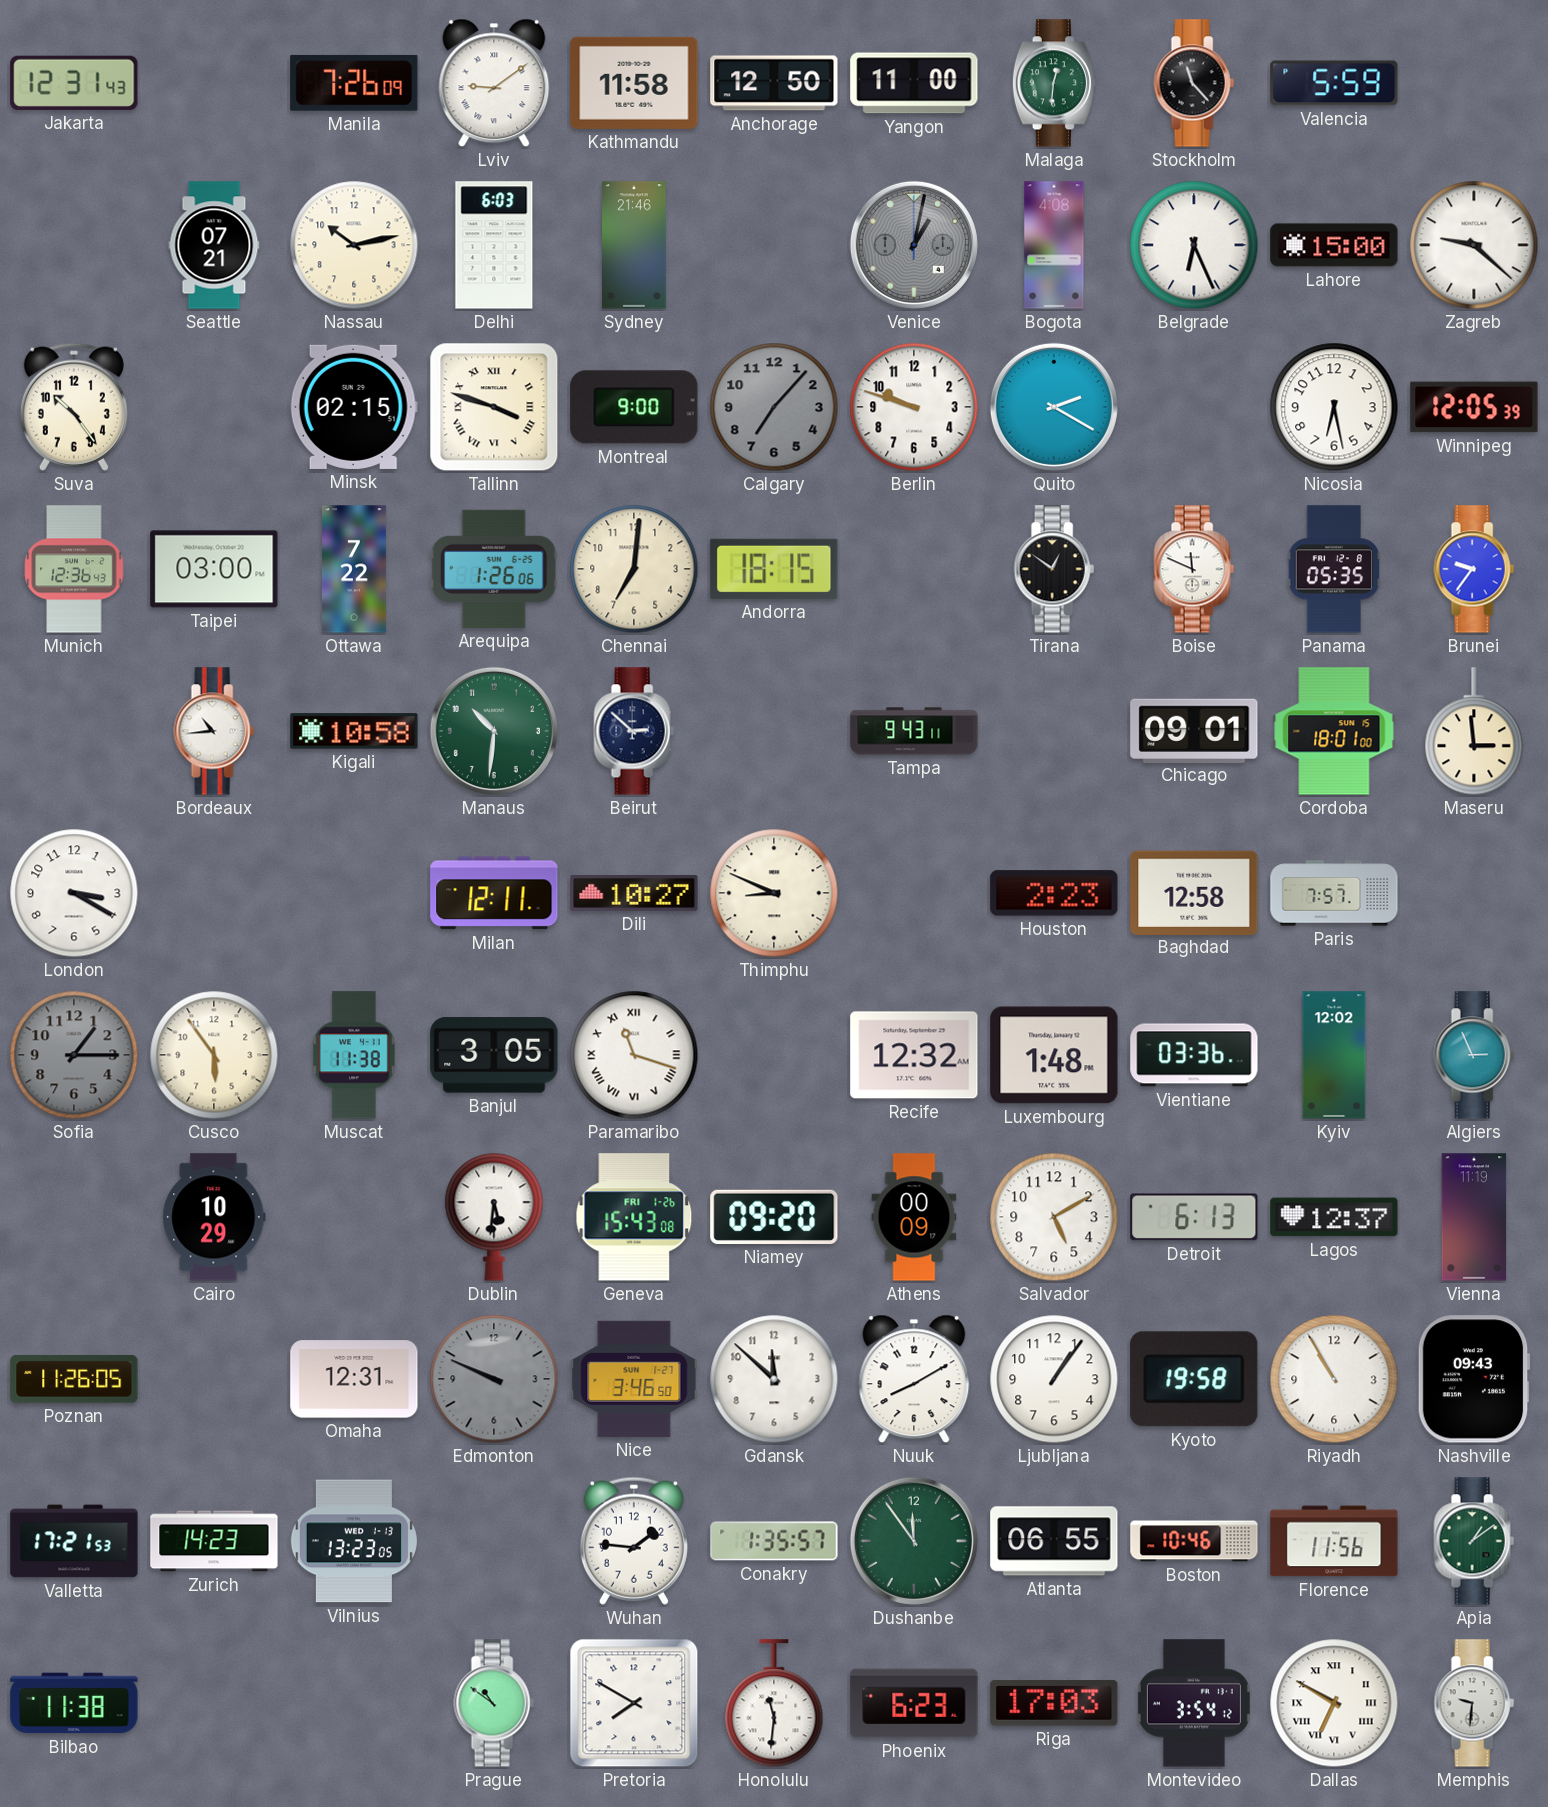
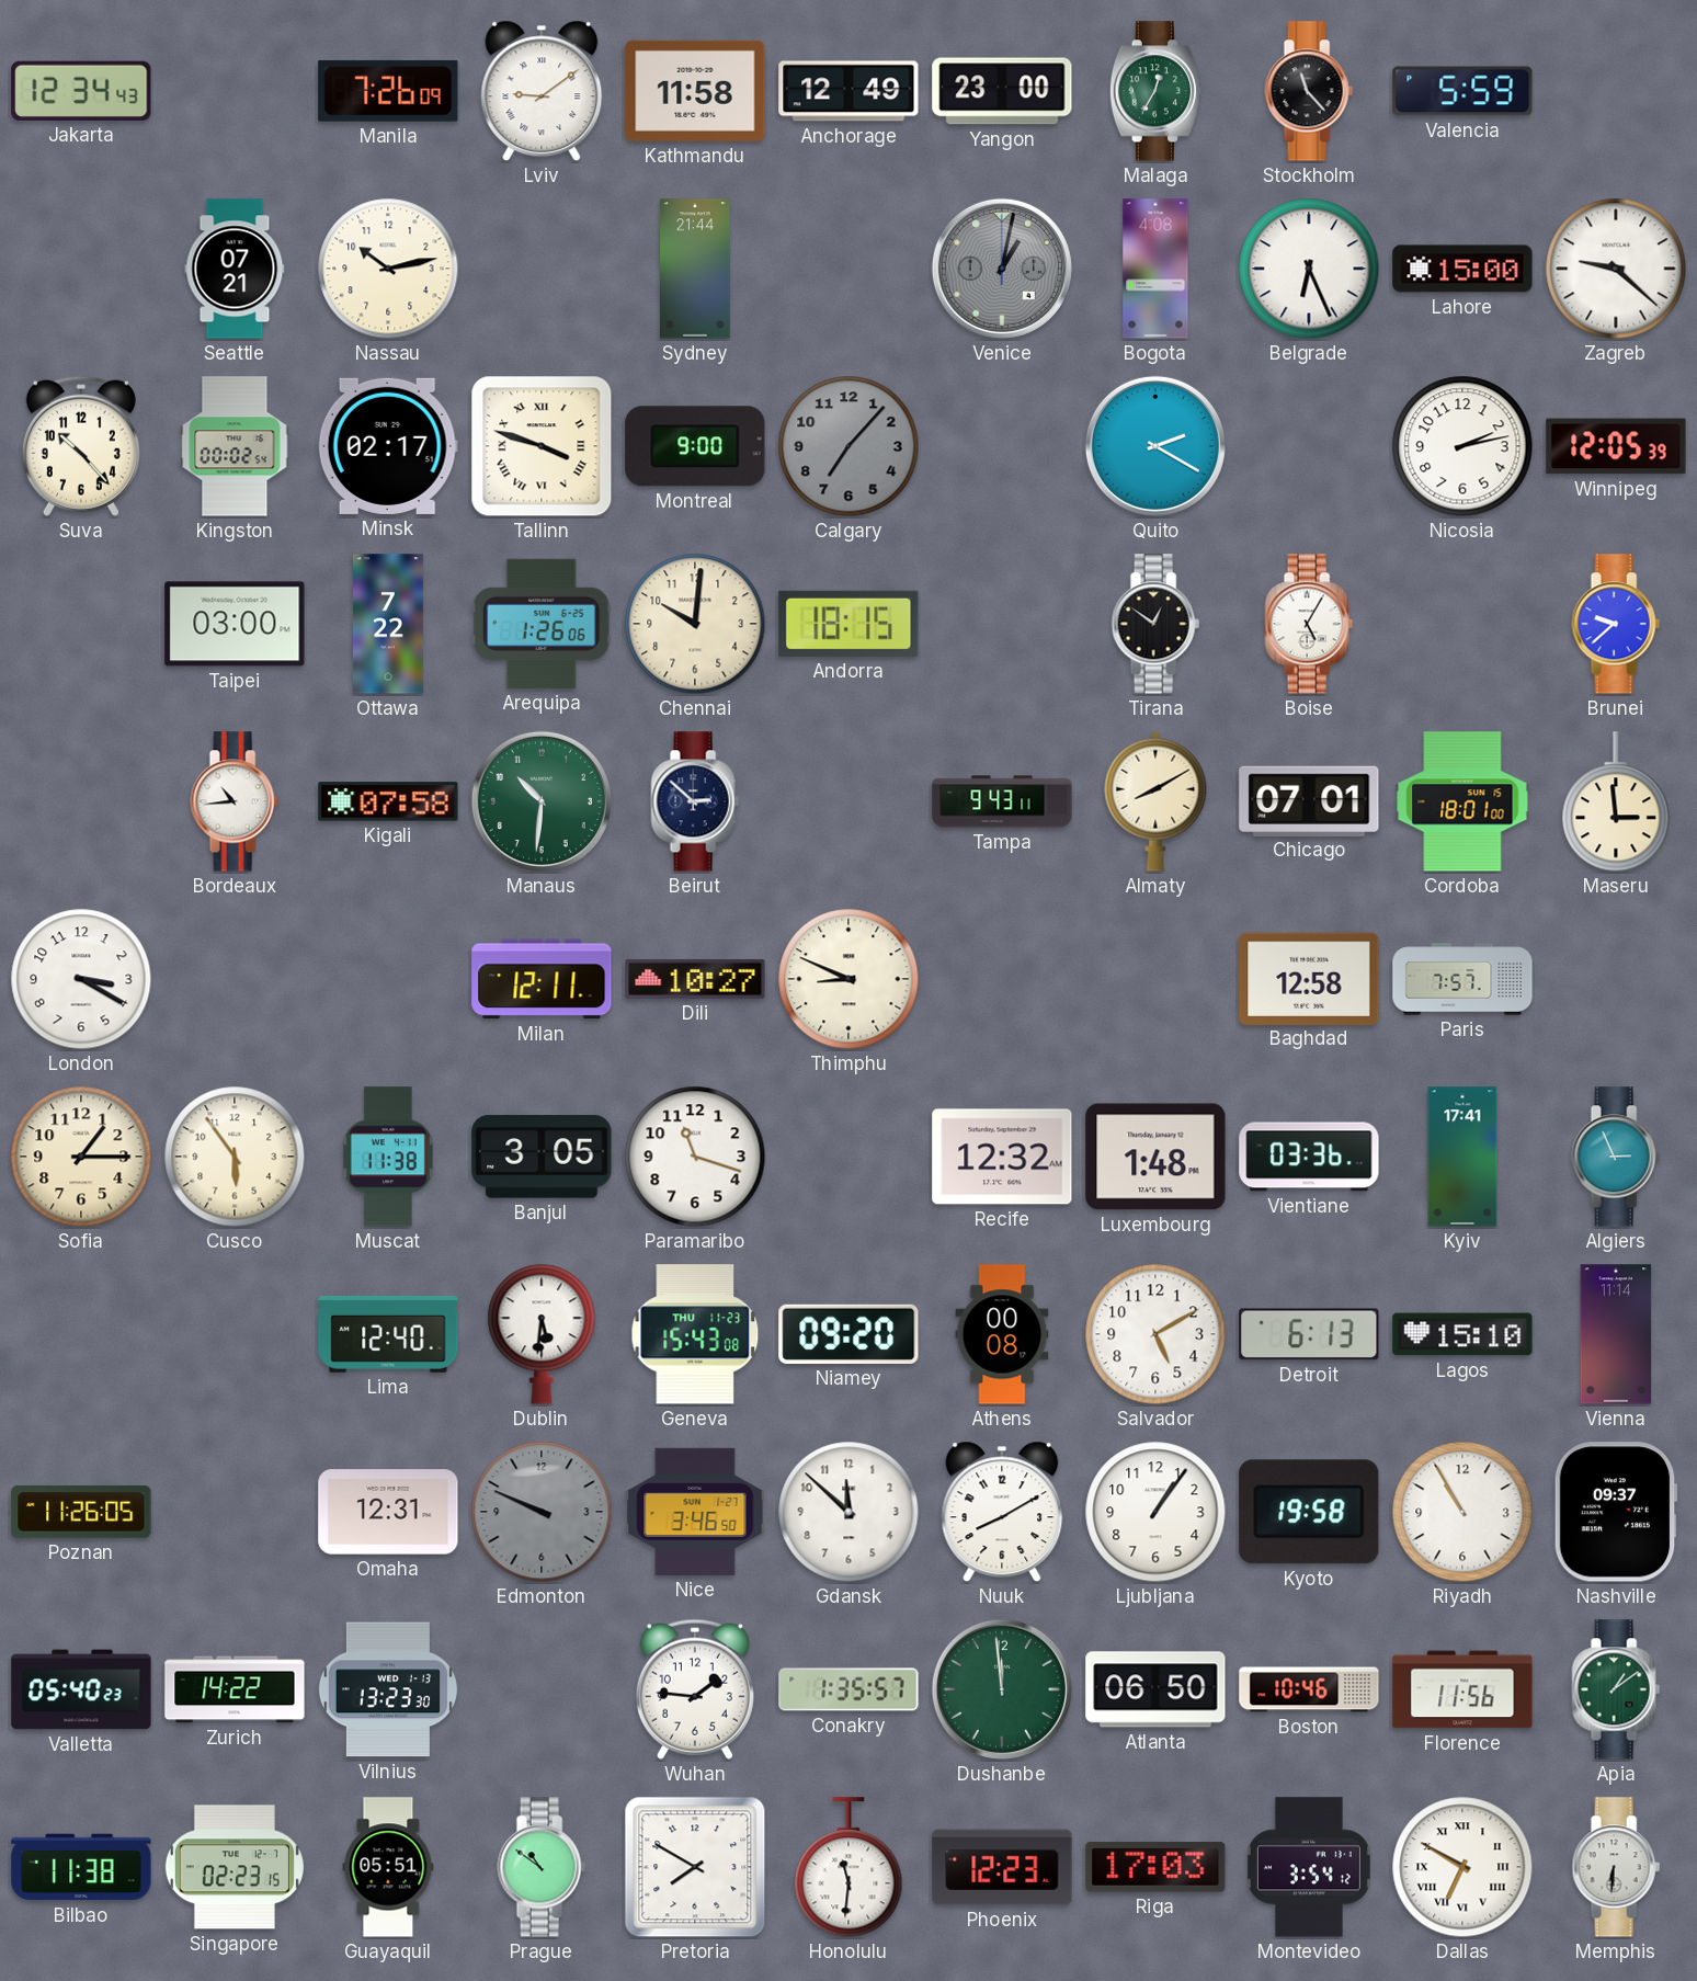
Jakarta: 12:31 -> 12:34
Anchorage: 12:50 -> 12:49
Yangon: 11:00 -> 23:00
Malaga: 12:31 -> 12:35
Delhi: 6:03 -> none
Sydney: 21:46 -> 21:44
Suva: 10:24 -> 10:23
Kingston: none -> 00:02
Minsk: 02:15 -> 02:17
Berlin: 9:48 -> none
Nicosia: 6:28 -> 2:13
Munich: 12:36 -> none
Chennai: 7:01 -> 10:01
Boise: 11:49 -> 5:05
Panama: 05:35 -> none
Brunei: 9:36 -> 9:38
Kigali: 10:58 -> 07:58
Almaty: none -> 8:10
Chicago: 09:01 -> 07:01
Houston: 2:23 -> none
Sofia dial: grey -> cream
Paramaribo numerals: Roman -> Arabic
Kyiv: 12:02 -> 17:41
Cairo: 10:29 -> none
Lima: none -> 12:40
Geneva date: FRI 1-26 -> THU 11-23
Athens: 00:09 -> 00:08
Lagos: 12:37 -> 15:10
Vienna: 11:19 -> 11:14
Nashville: 09:43 -> 09:37
Valletta: 17:21 -> 05:40
Zurich: 14:23 -> 14:22
Vilnius: 13:23:05 -> 13:23:30
Dushanbe: 11:54 -> 11:59
Atlanta: 06:55 -> 06:50
Singapore: none -> 02:23
Guayaquil: none -> 05:51
Phoenix: 6:23 -> 12:23
Memphis: 9:31 -> 6:31
